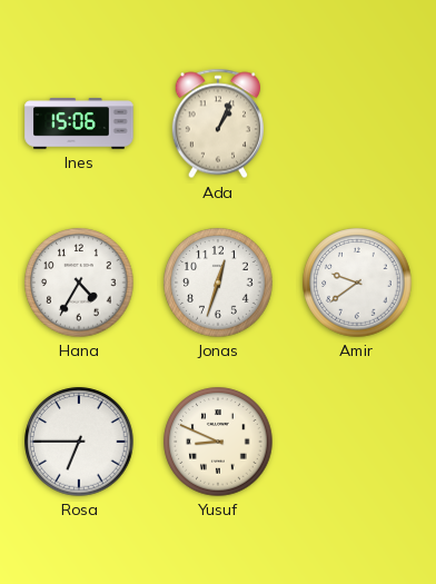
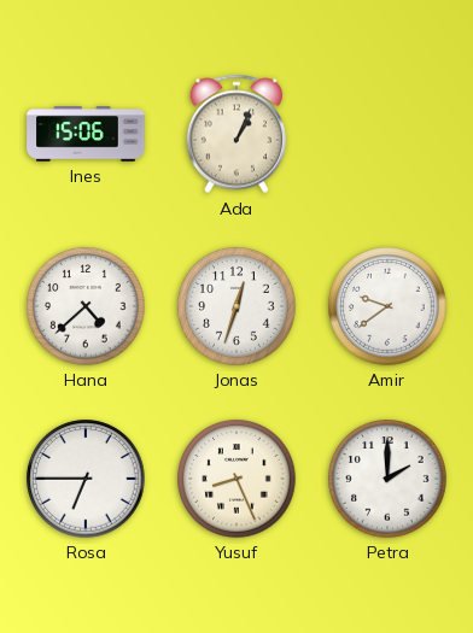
Hana: 4:35 -> 4:38
Yusuf: 8:49 -> 8:26
Petra: none -> 2:00
